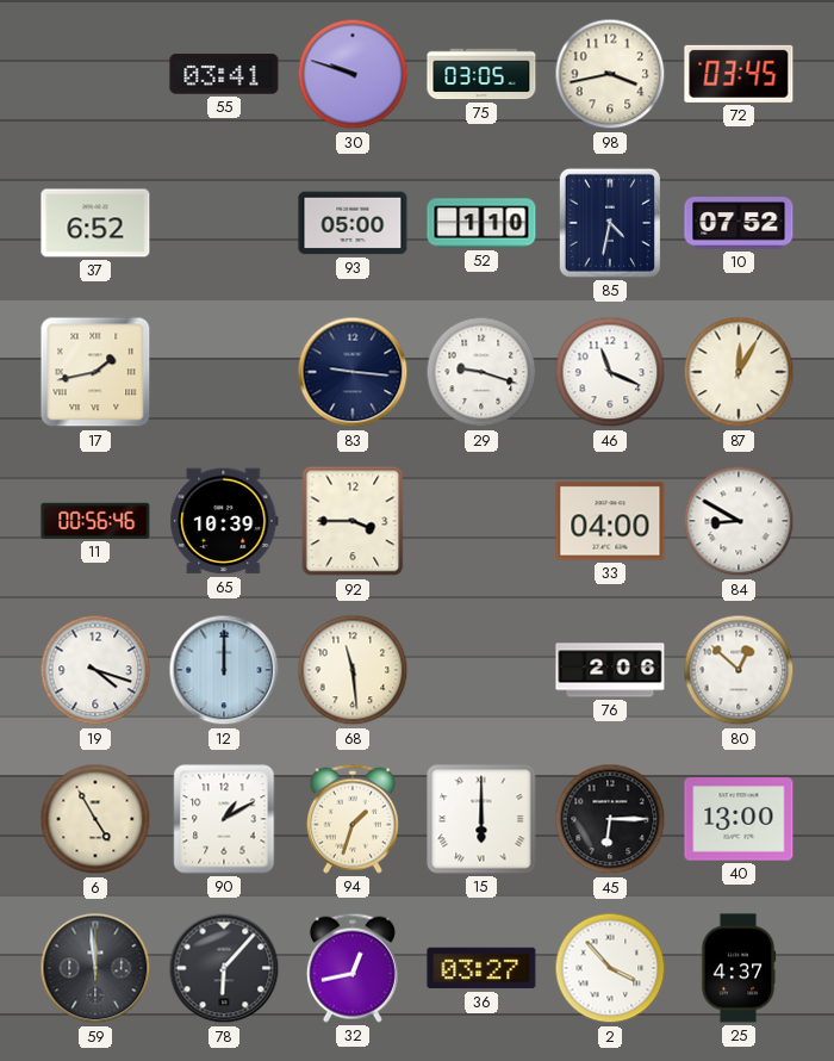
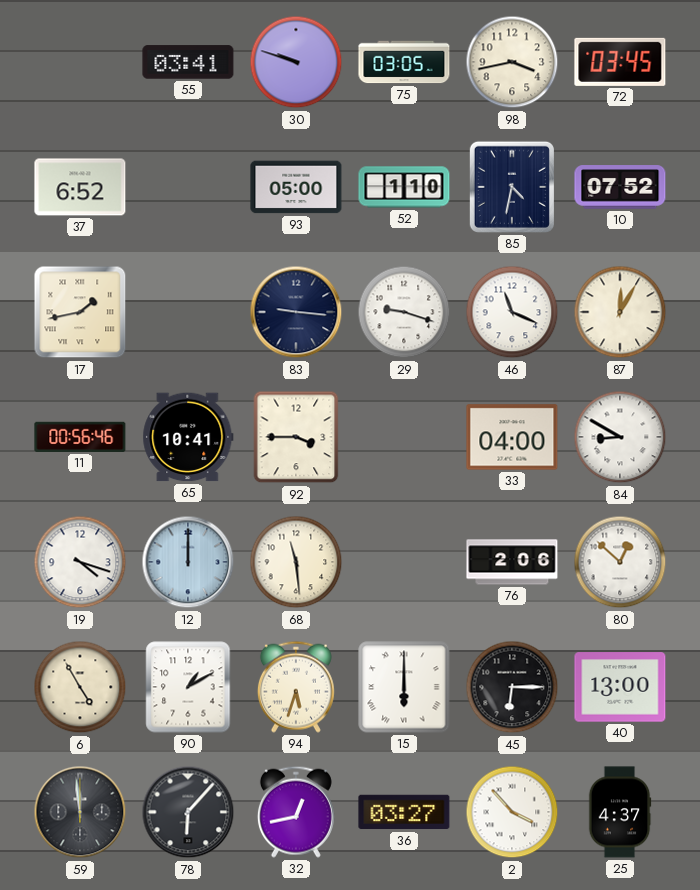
65: 10:39 -> 10:41
94: 1:33 -> 5:33
